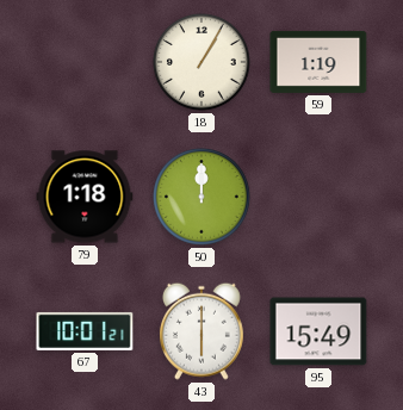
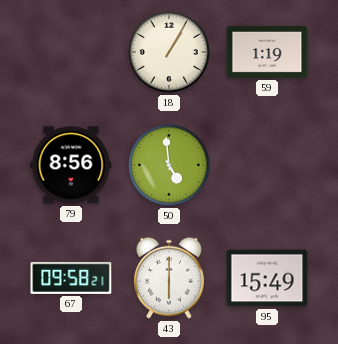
79: 1:18 -> 8:56
50: 12:00 -> 4:59
67: 10:01 -> 09:58
